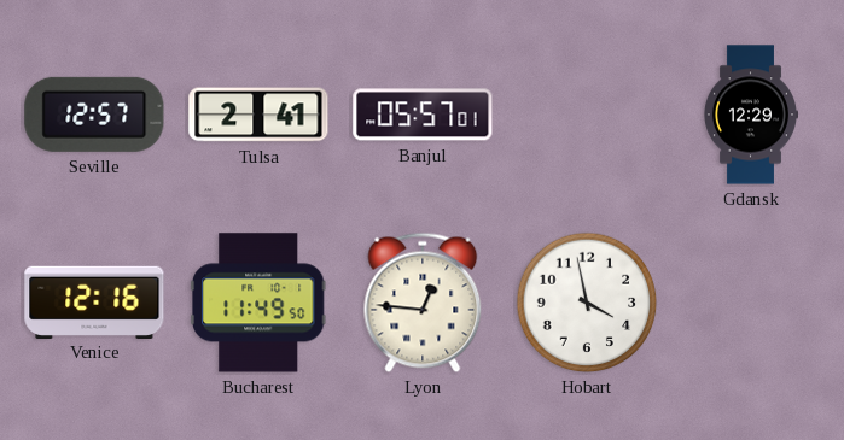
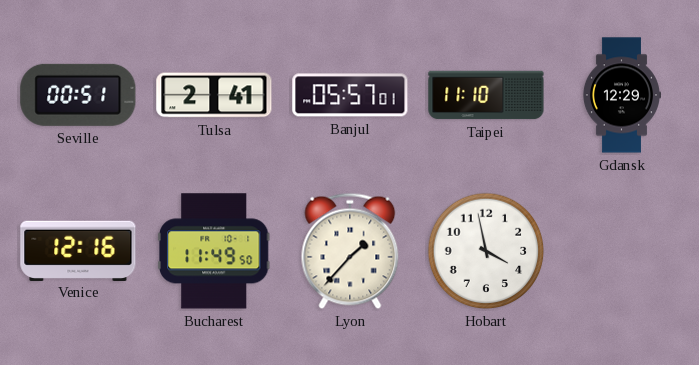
Seville: 12:57 -> 00:51
Taipei: none -> 11:10
Lyon: 12:46 -> 1:37
